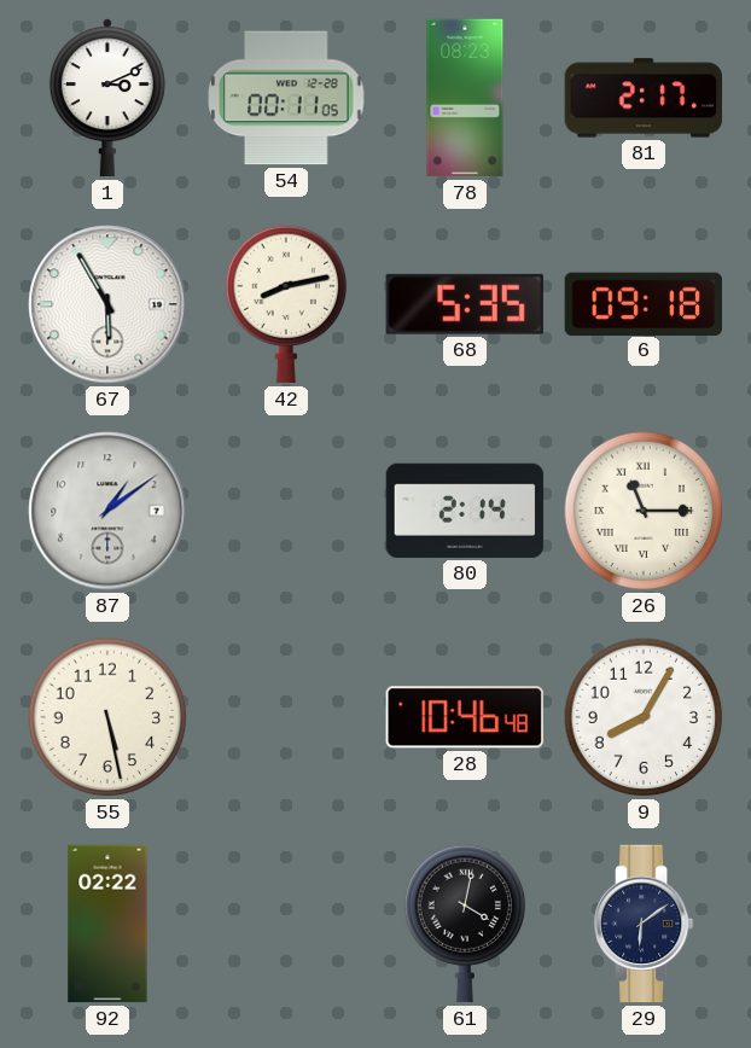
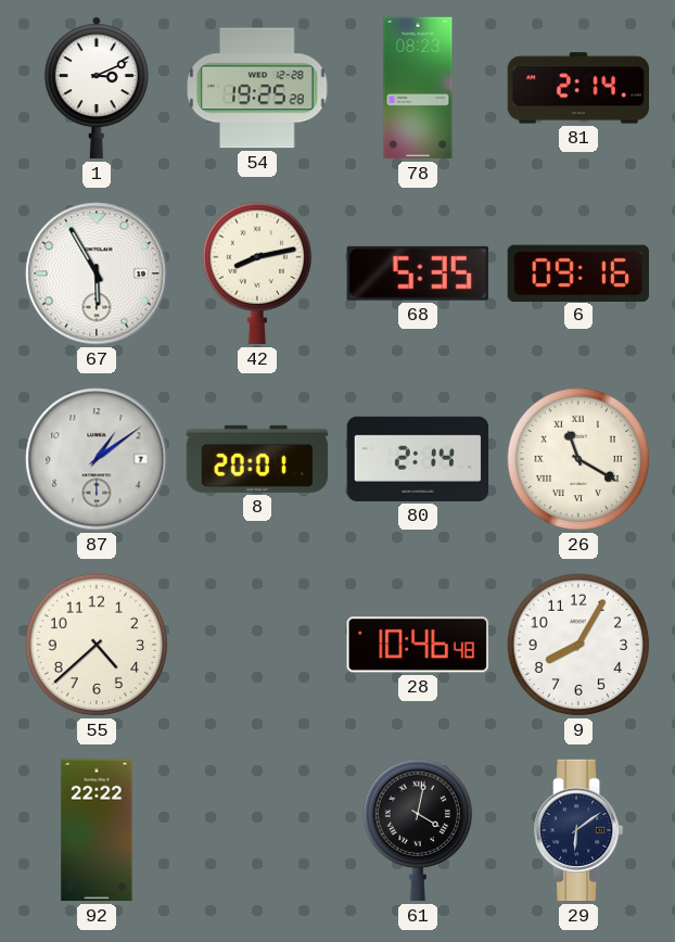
54: 00:11 -> 19:25
81: 2:17 -> 2:14
6: 09:18 -> 09:16
8: none -> 20:01
26: 11:15 -> 11:20
55: 5:28 -> 4:38
92: 02:22 -> 22:22
